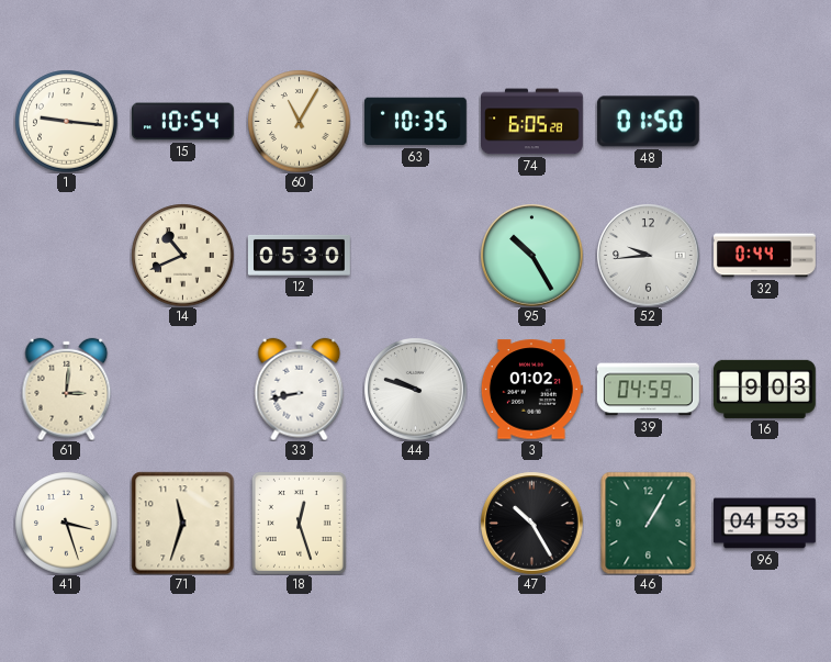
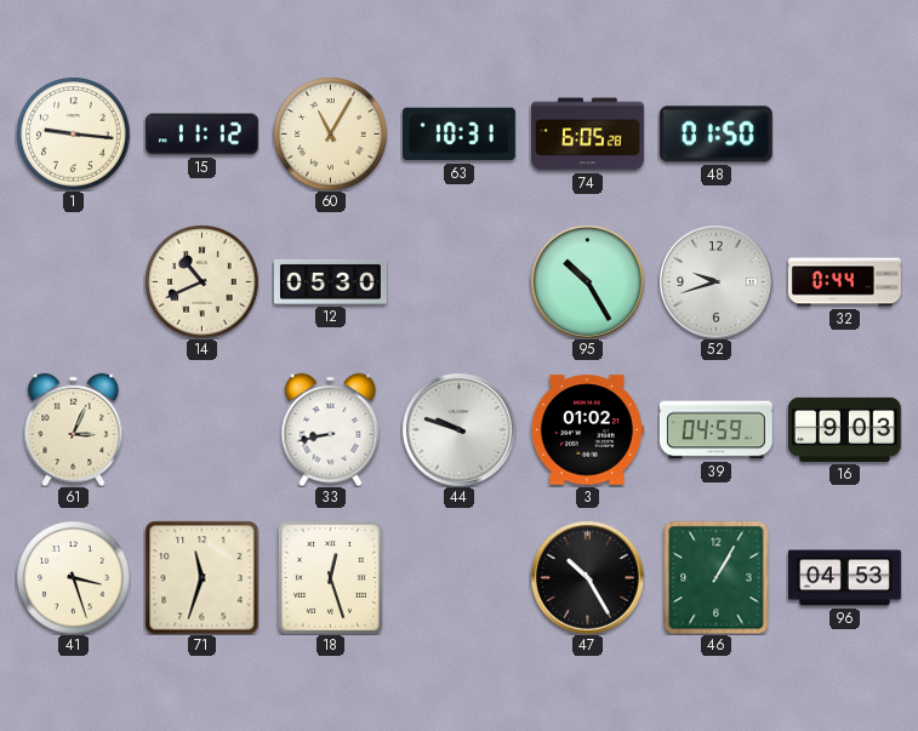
15: 10:54 -> 11:12
63: 10:35 -> 10:31
52: 9:44 -> 9:42
61: 3:01 -> 3:04
